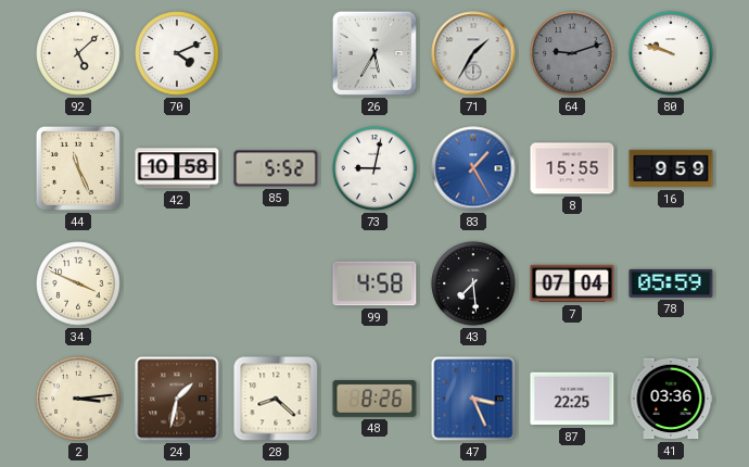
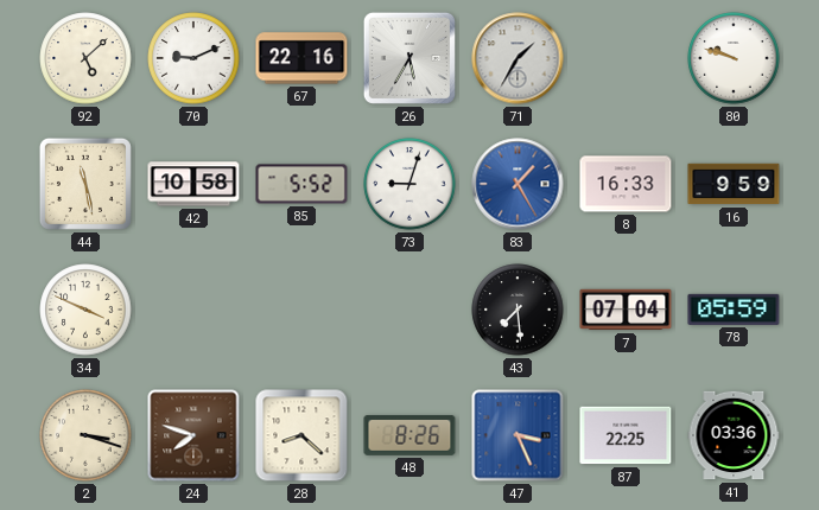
70: 4:11 -> 9:11
67: none -> 22:16
64: 9:12 -> none
44: 11:26 -> 11:28
73: 9:02 -> 9:03
8: 15:55 -> 16:33
99: 4:58 -> none
2: 3:14 -> 3:18
24: 1:32 -> 7:48
